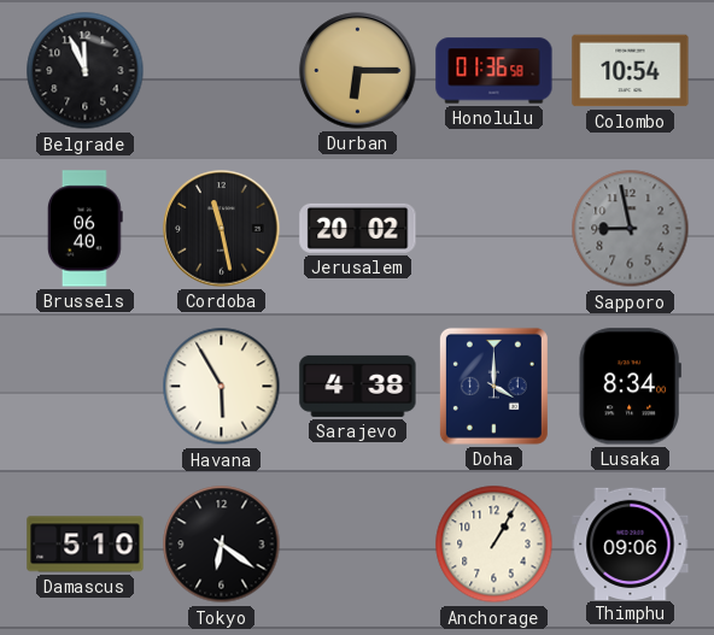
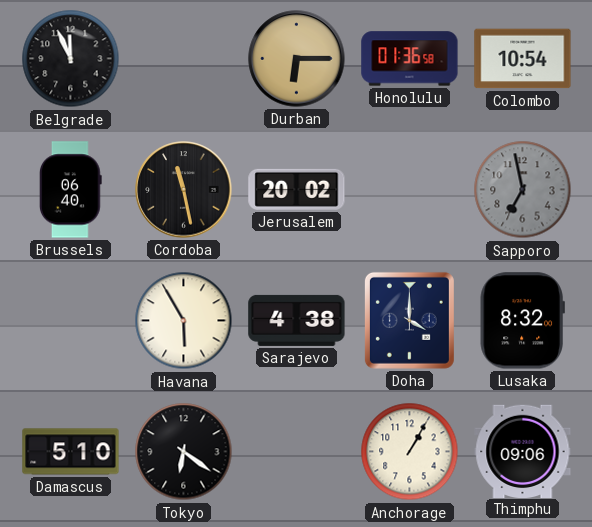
Sapporo: 8:58 -> 6:58
Lusaka: 8:34 -> 8:32
